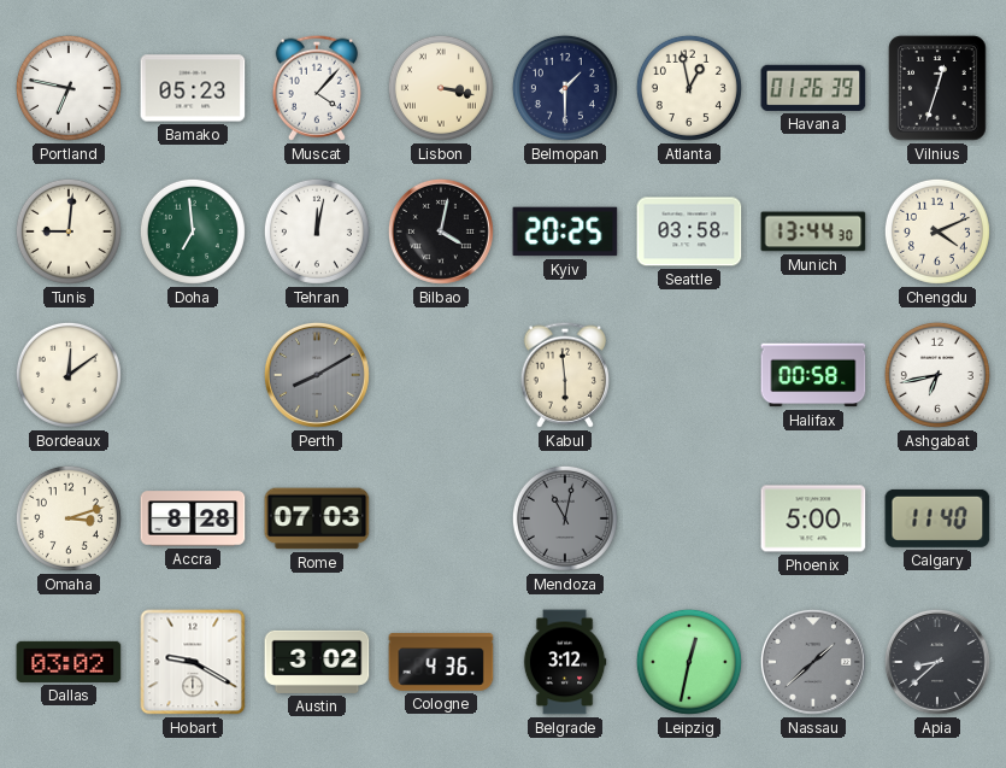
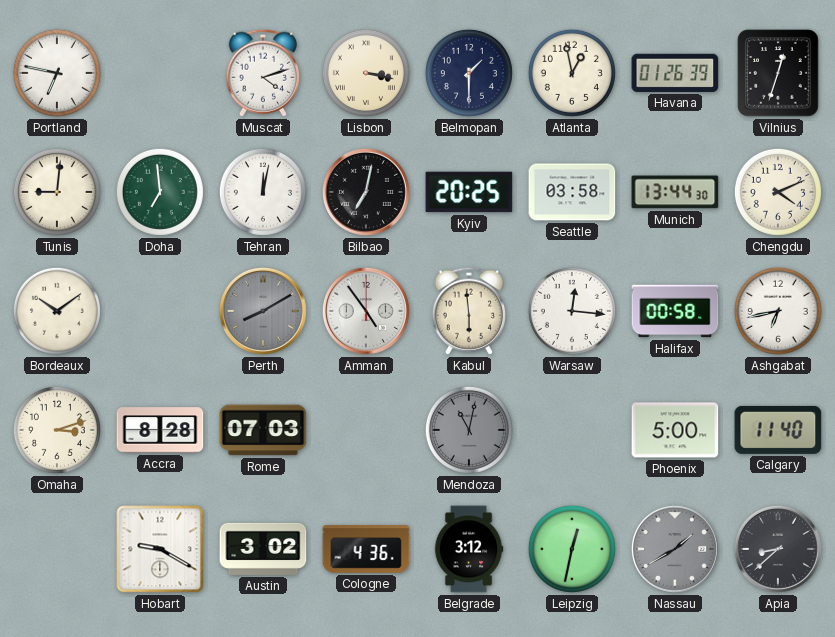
Bamako: 05:23 -> none
Muscat: 4:07 -> 4:12
Bilbao: 4:02 -> 7:02
Bordeaux: 12:09 -> 10:09
Amman: none -> 4:54
Warsaw: none -> 12:16
Dallas: 03:02 -> none
Nassau: 1:38 -> 1:40
